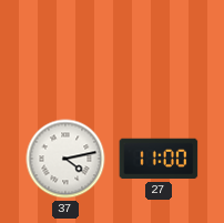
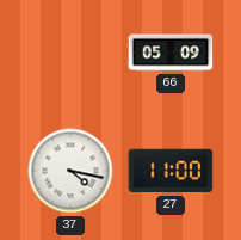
66: none -> 05:09
37: 4:13 -> 4:17
